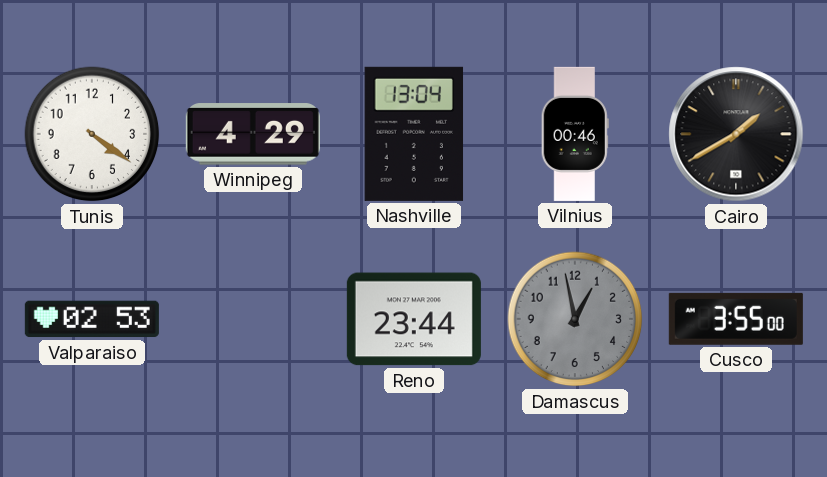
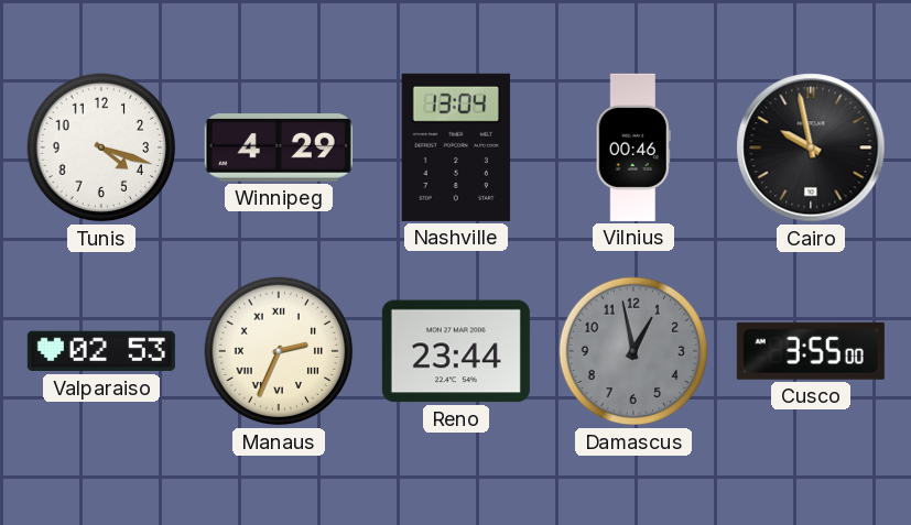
Tunis: 4:21 -> 4:18
Cairo: 1:40 -> 9:58
Manaus: none -> 2:34
